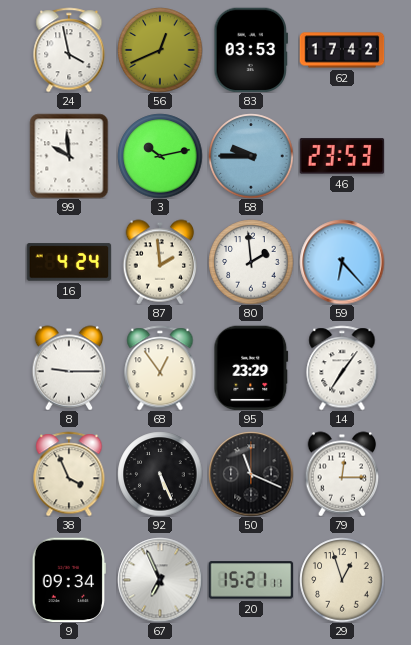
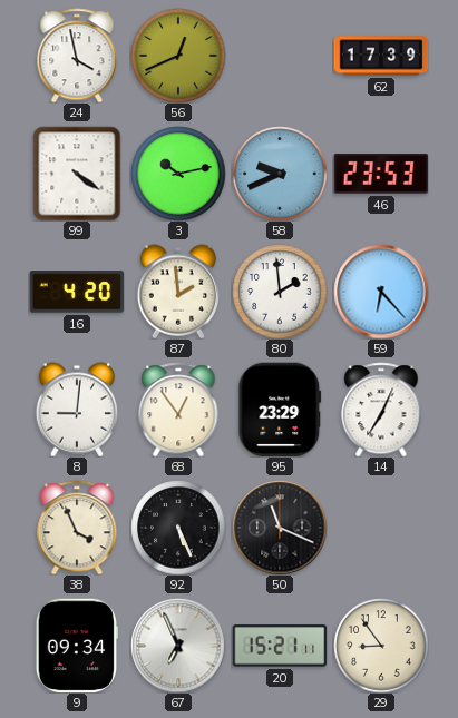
83: 03:53 -> none
62: 17:42 -> 17:39
99: 9:59 -> 4:21
58: 9:45 -> 9:41
16: 4:24 -> 4:20
8: 9:15 -> 9:01
14: 7:06 -> 7:04
79: 12:15 -> none
29: 12:57 -> 8:54
